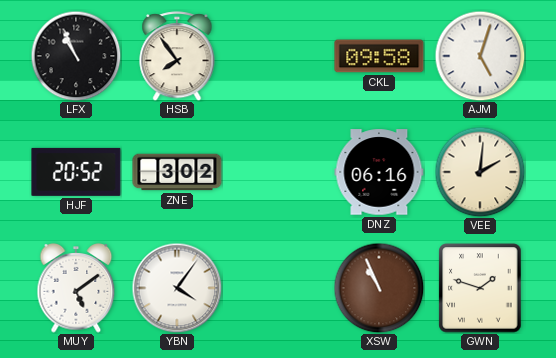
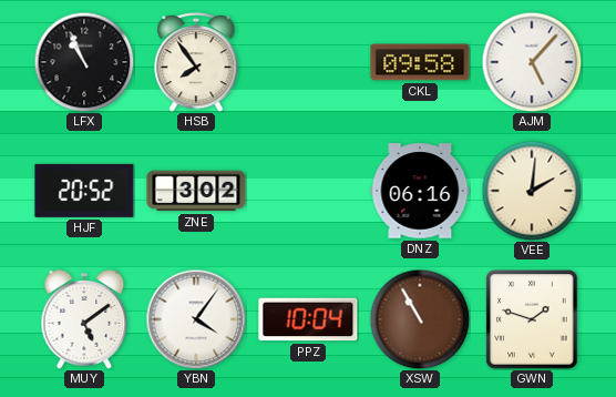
AJM: 5:03 -> 5:07
PPZ: none -> 10:04
XSW: 10:56 -> 10:55
